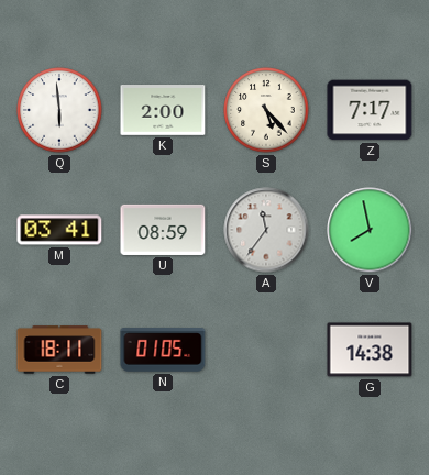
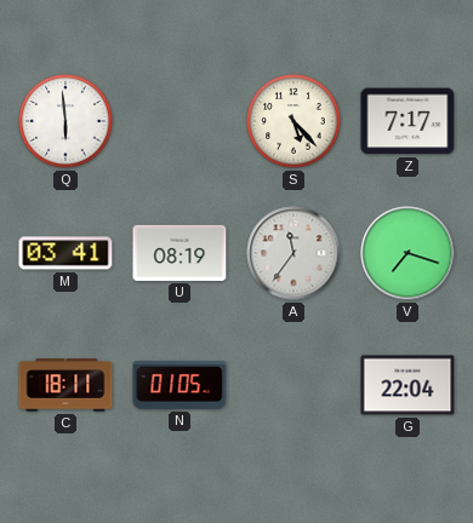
K: 2:00 -> none
U: 08:59 -> 08:19
V: 7:58 -> 7:18
G: 14:38 -> 22:04
